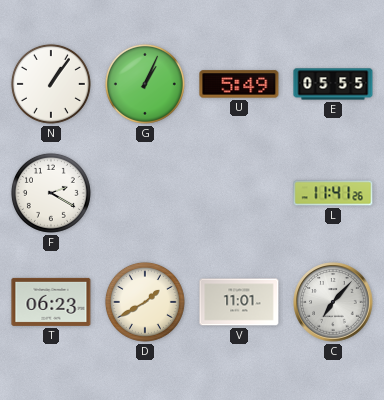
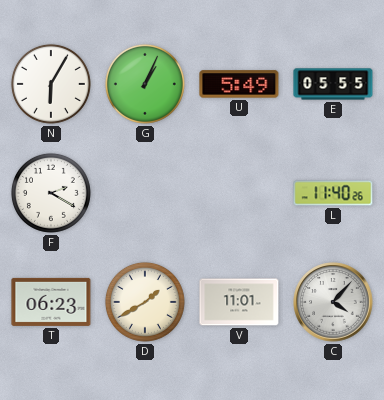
N: 1:06 -> 6:05
L: 11:41 -> 11:40
C: 7:07 -> 4:07
